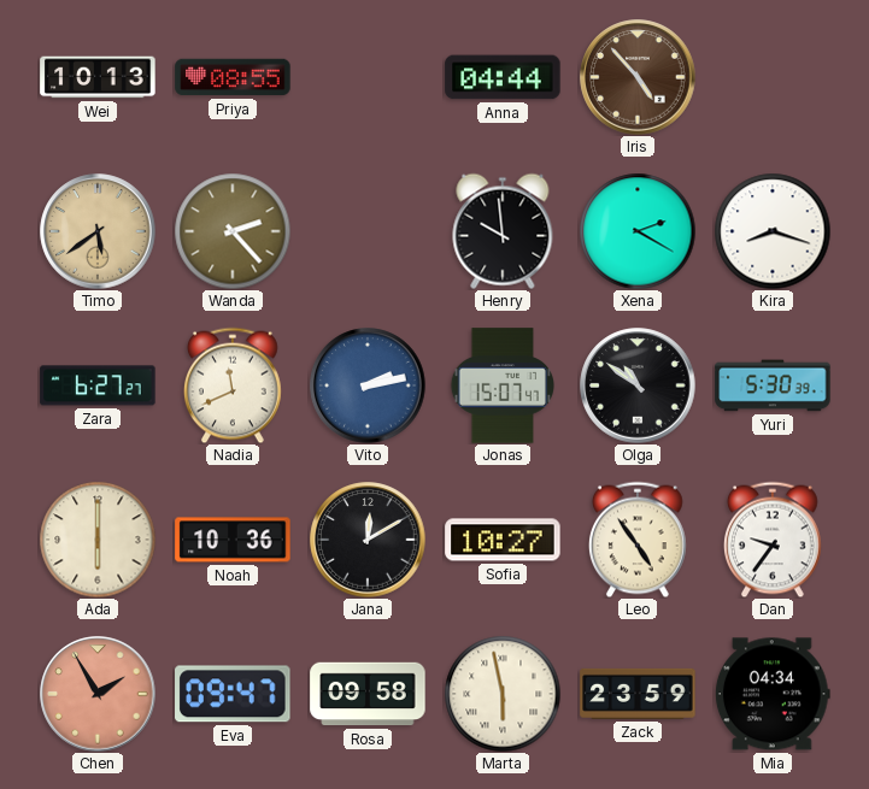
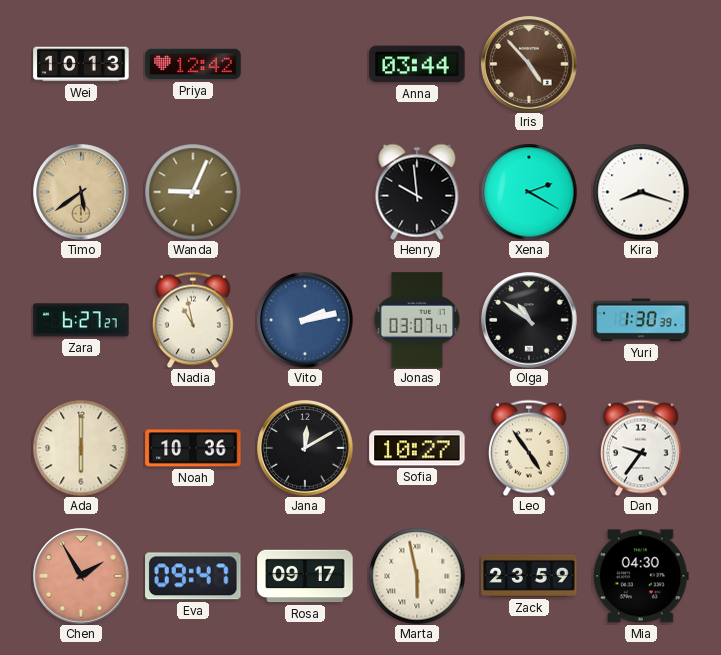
Priya: 08:55 -> 12:42
Anna: 04:44 -> 03:44
Wanda: 2:23 -> 9:04
Nadia: 11:41 -> 10:58
Jonas: 15:07 -> 03:07
Yuri: 5:30 -> 1:30
Rosa: 09:58 -> 09:17
Mia: 04:34 -> 04:30
